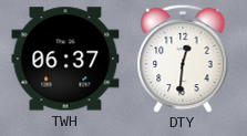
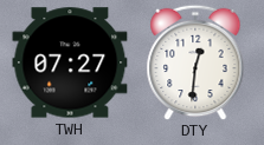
TWH: 06:37 -> 07:27
